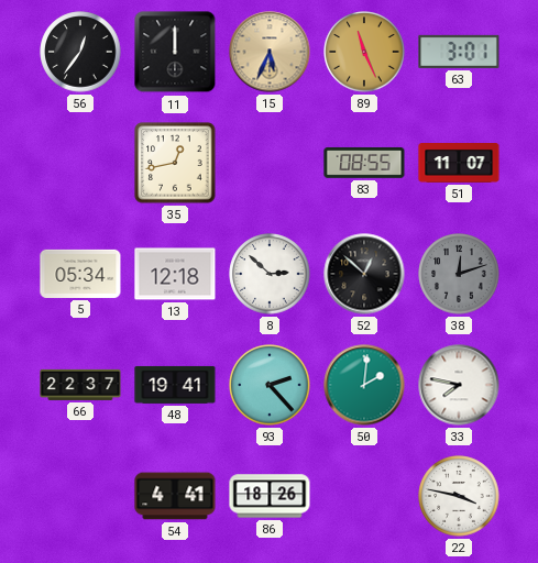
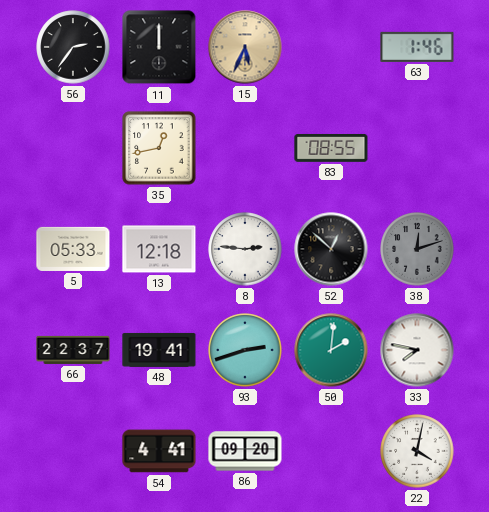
56: 12:36 -> 2:36
89: 11:26 -> none
63: 3:01 -> 1:46
51: 11:07 -> none
5: 05:34 -> 05:33
8: 2:52 -> 2:46
93: 2:23 -> 2:42
86: 18:26 -> 09:20
22: 3:47 -> 4:02
